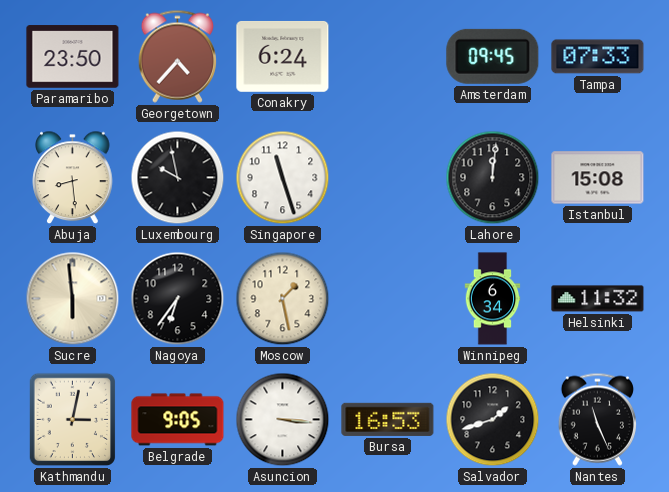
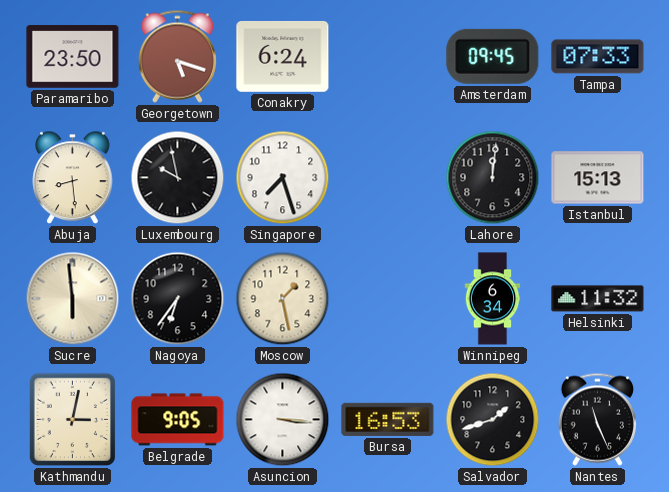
Georgetown: 4:37 -> 5:18
Singapore: 11:27 -> 7:27
Istanbul: 15:08 -> 15:13
